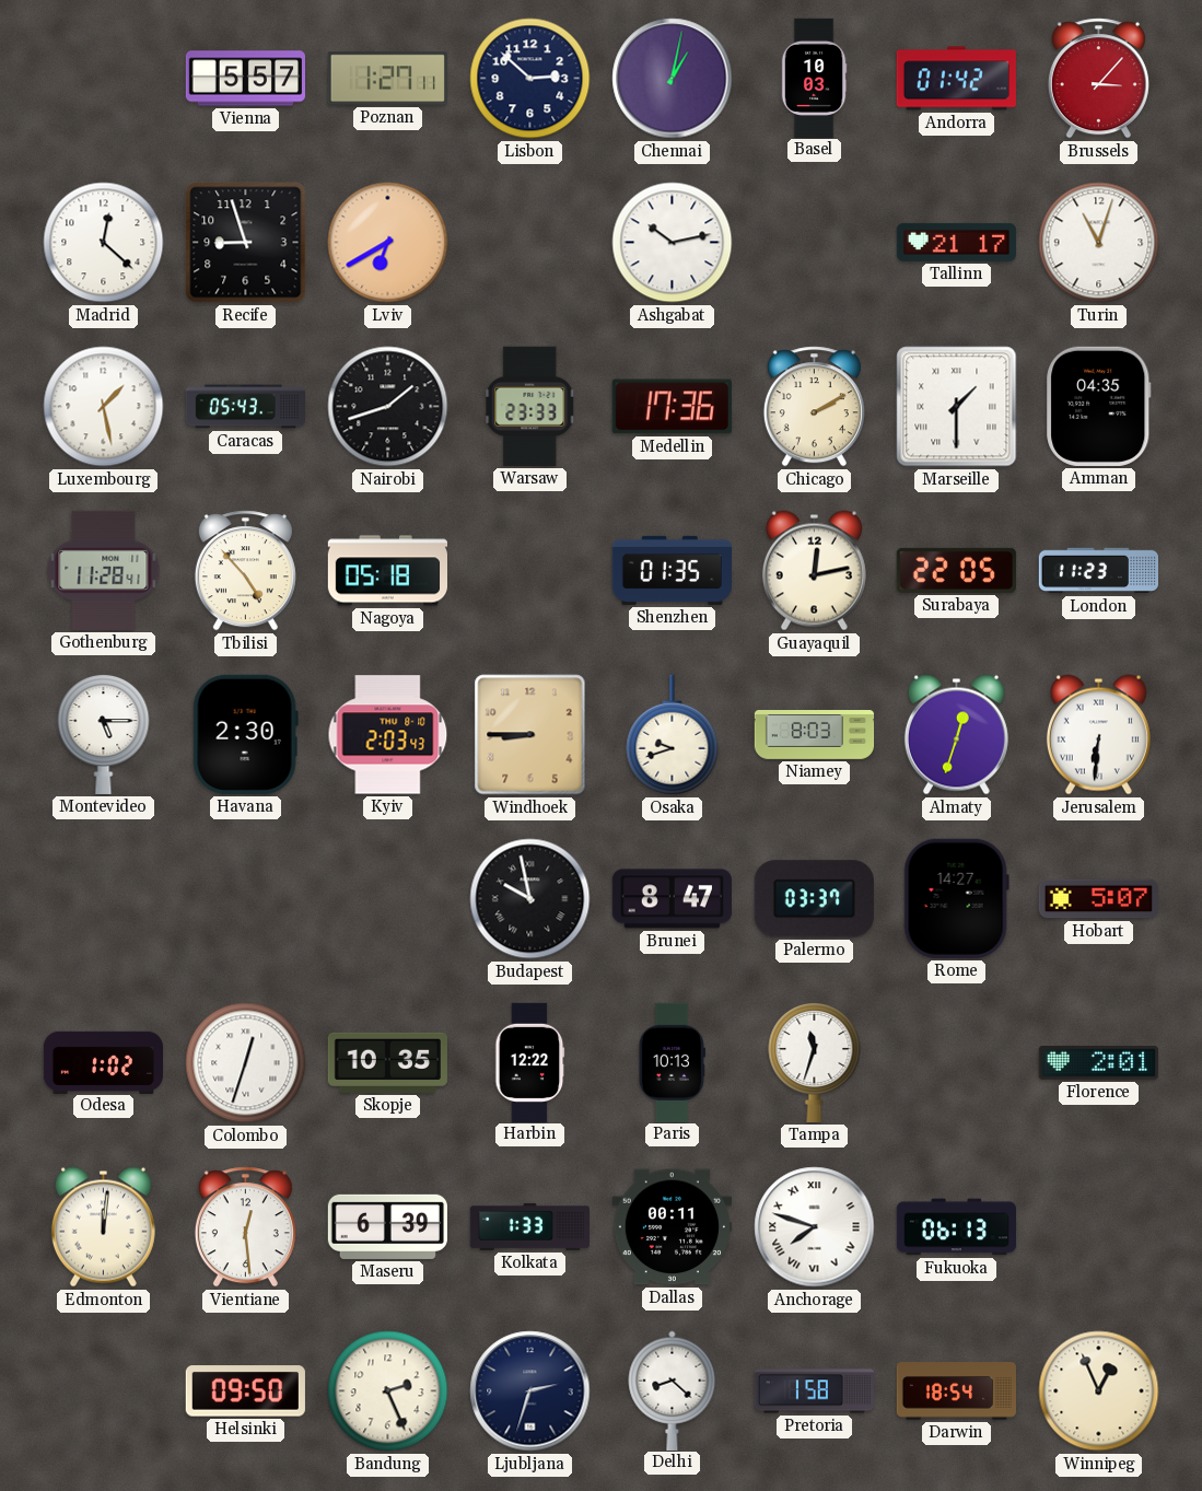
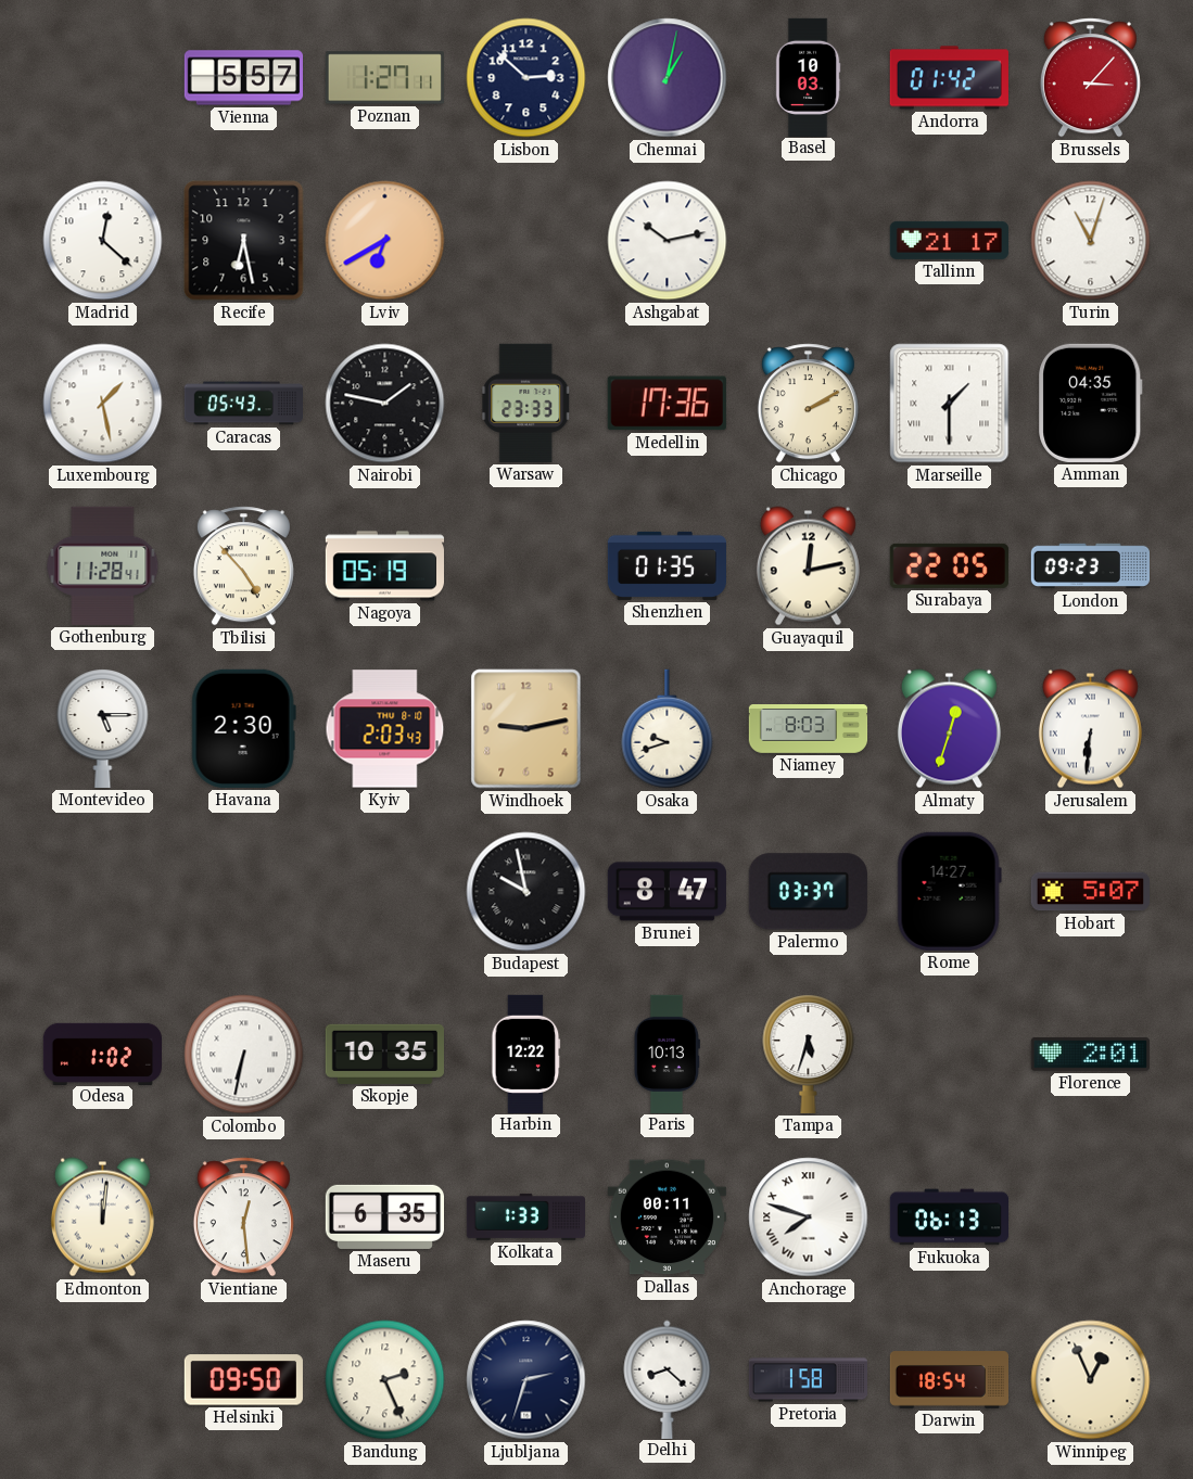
Recife: 8:57 -> 6:28
Nairobi: 1:42 -> 1:47
Nagoya: 05:18 -> 05:19
London: 11:23 -> 09:23
Windhoek: 8:45 -> 9:13
Colombo: 12:33 -> 6:32
Tampa: 11:33 -> 5:33
Maseru: 6:39 -> 6:35
